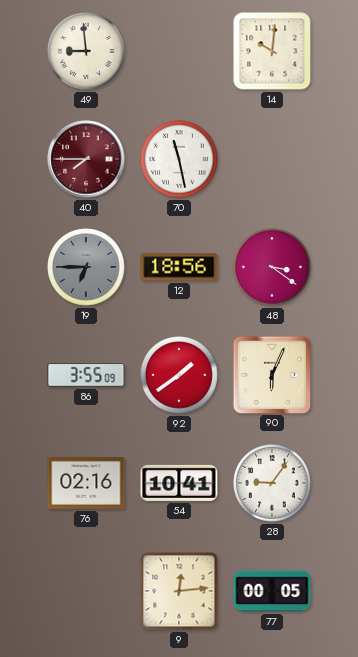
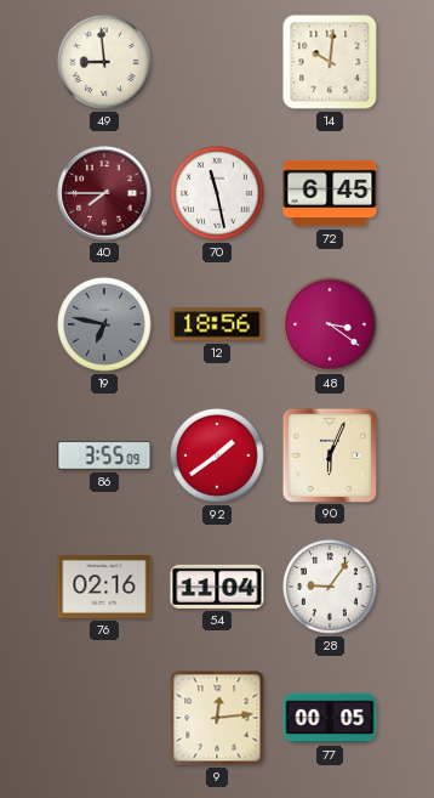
72: none -> 6:45
19: 6:45 -> 6:47
54: 10:41 -> 11:04
